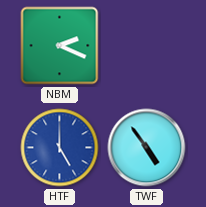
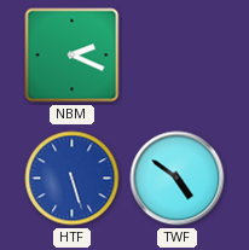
HTF: 5:00 -> 5:27
TWF: 4:54 -> 4:51
